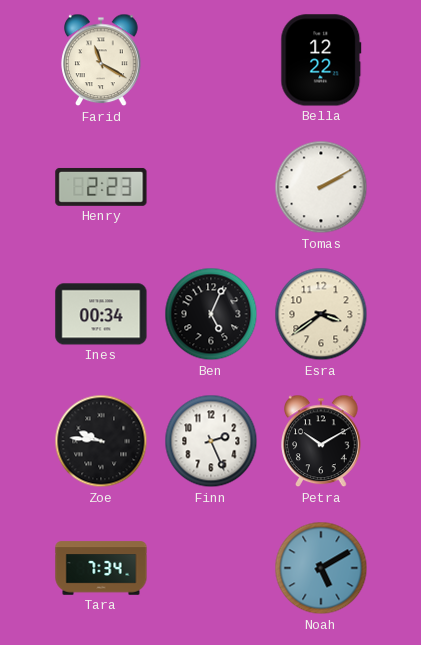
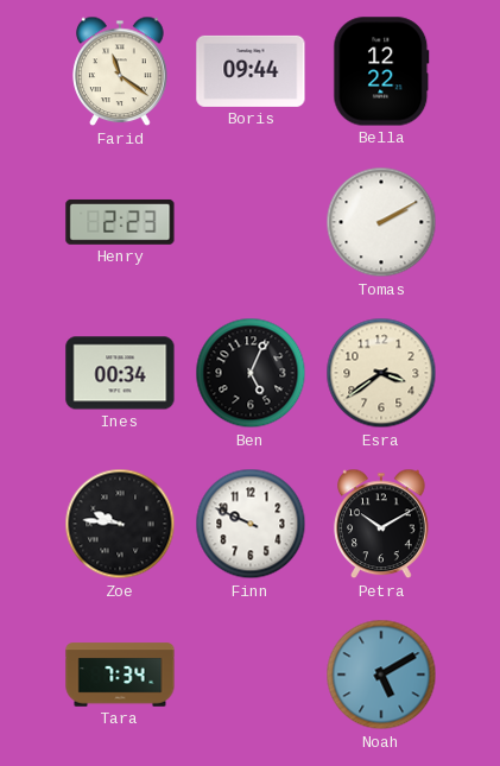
Farid: 11:20 -> 11:21
Boris: none -> 09:44
Finn: 2:26 -> 9:49
